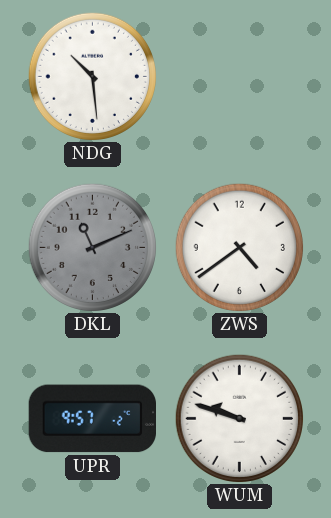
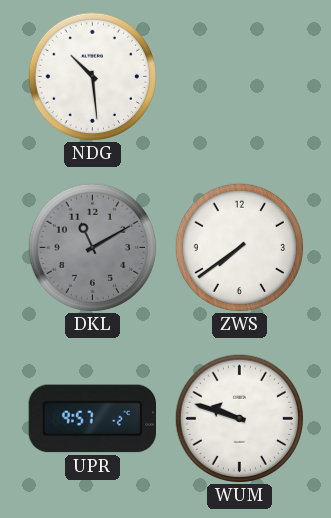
DKL: 11:11 -> 11:10
ZWS: 4:39 -> 7:39
